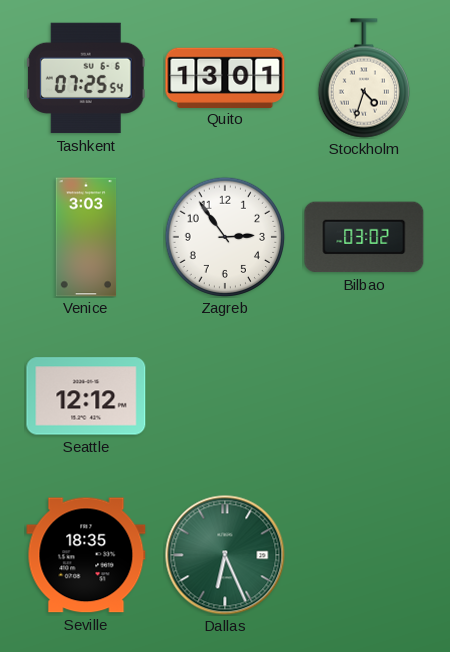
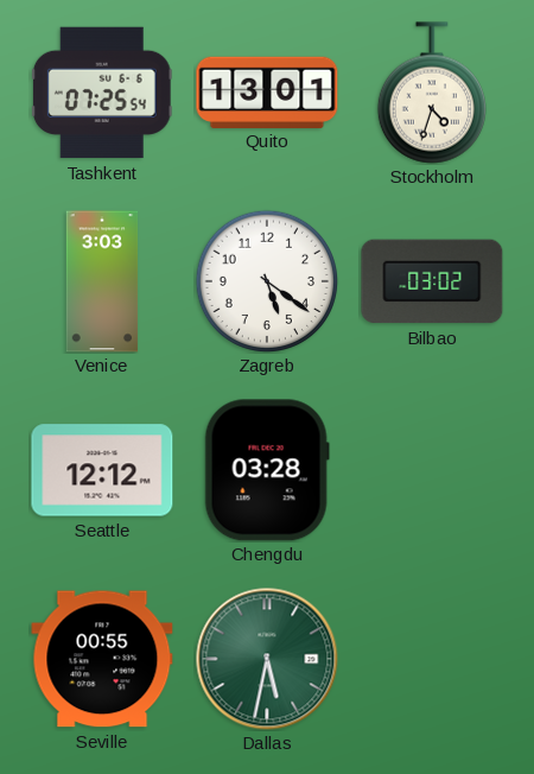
Zagreb: 2:54 -> 5:21
Chengdu: none -> 03:28
Seville: 18:35 -> 00:55
Dallas: 6:26 -> 5:32
